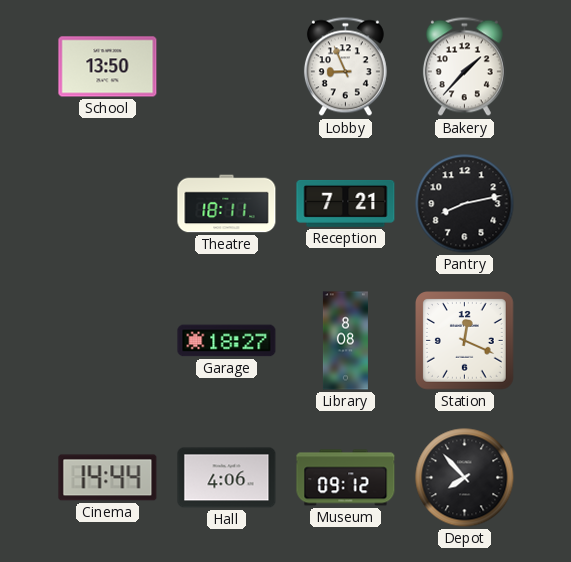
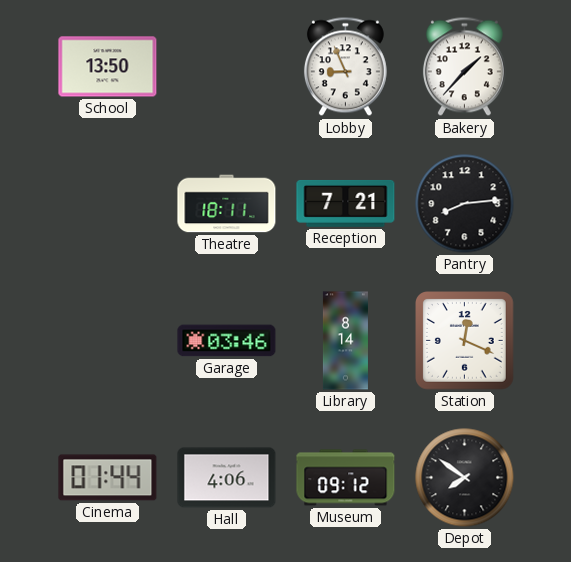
Pantry: 8:13 -> 8:14
Garage: 18:27 -> 03:46
Library: 8:08 -> 8:14
Cinema: 14:44 -> 01:44
Depot: 7:53 -> 7:51
